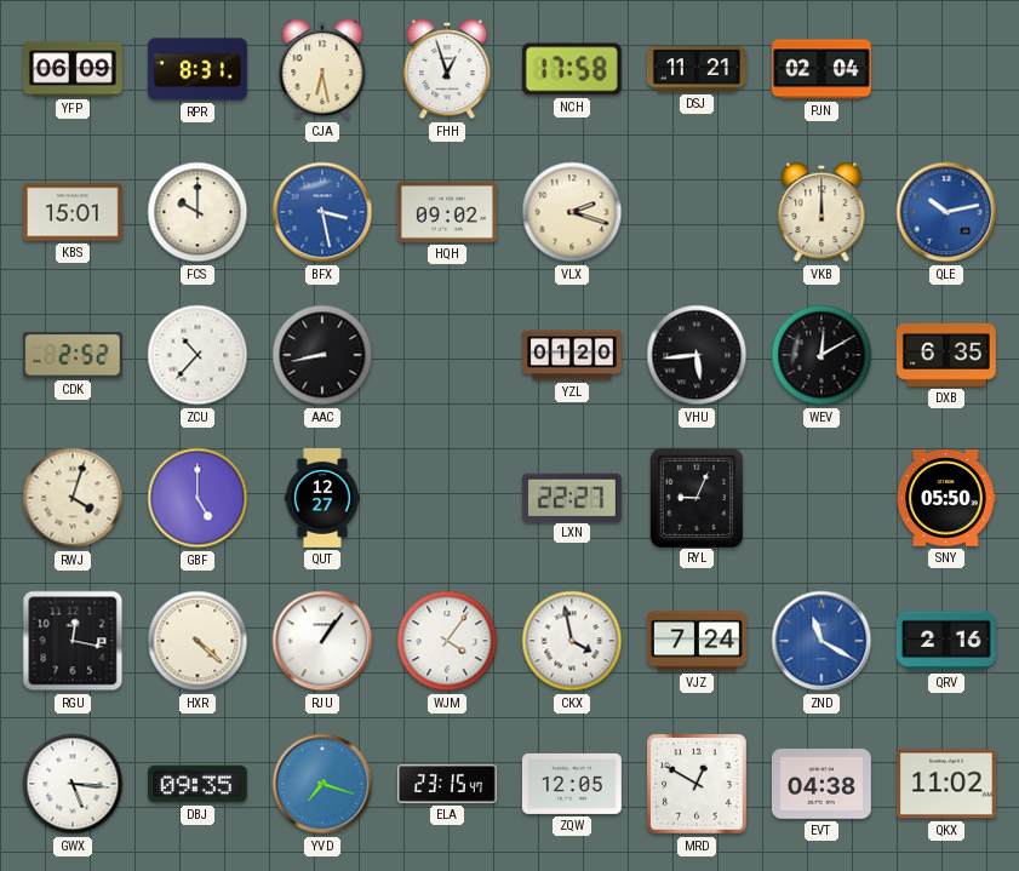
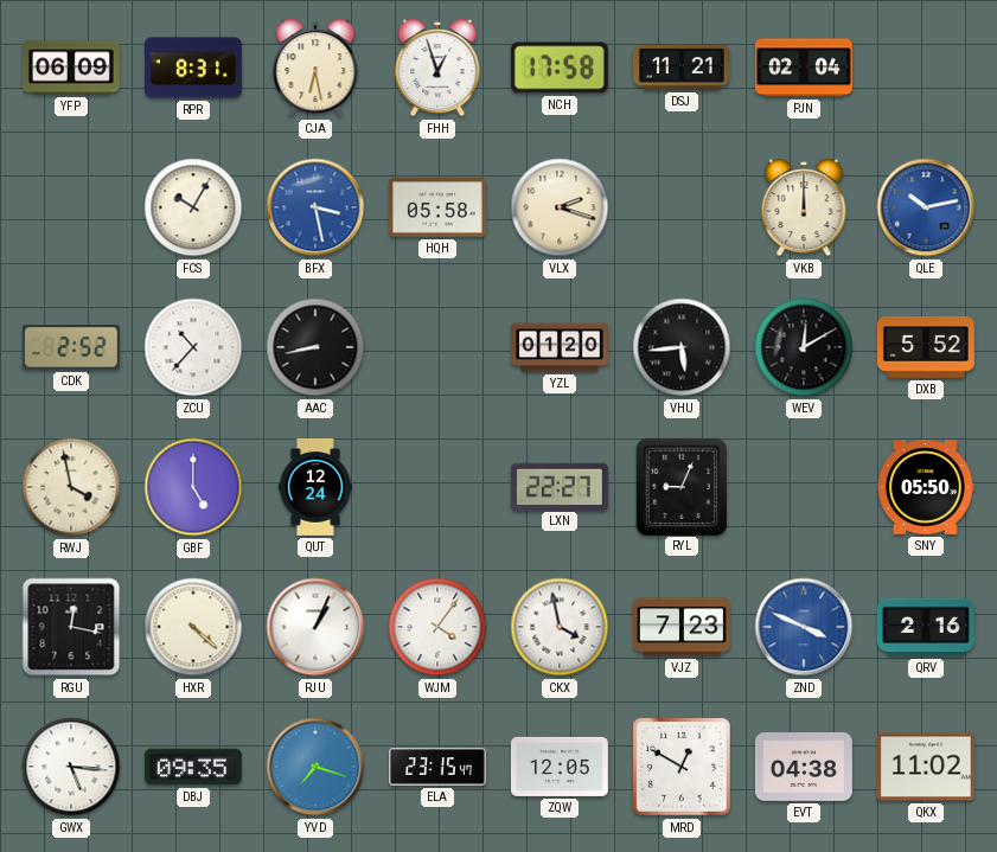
KBS: 15:01 -> none
FCS: 10:00 -> 10:05
HQH: 09:02 -> 05:58
DXB: 6:35 -> 5:52
RWJ: 4:03 -> 3:58
QUT: 12:27 -> 12:24
RJU: 1:06 -> 1:04
VJZ: 7:24 -> 7:23
ZND: 11:20 -> 3:49
